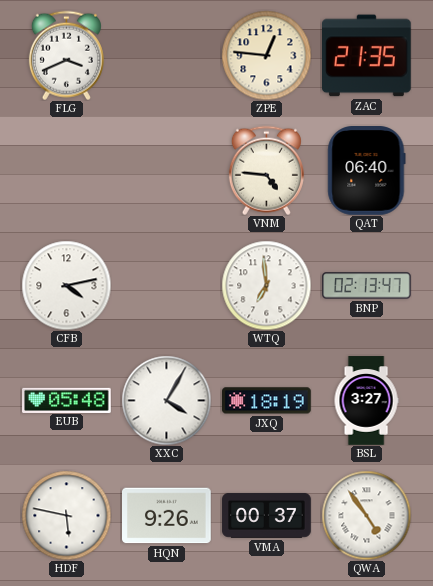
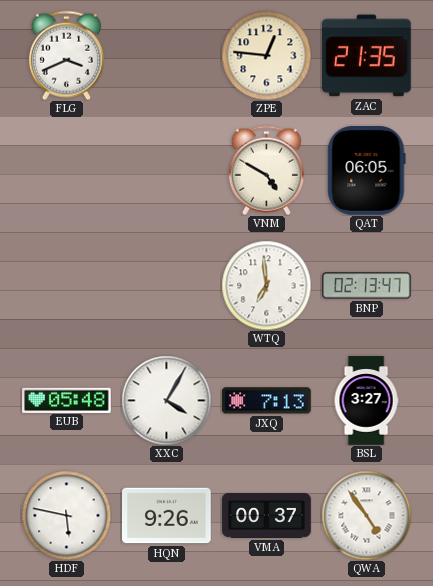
VNM: 4:46 -> 4:50
QAT: 06:40 -> 06:05
CFB: 4:13 -> none
JXQ: 18:19 -> 7:13
